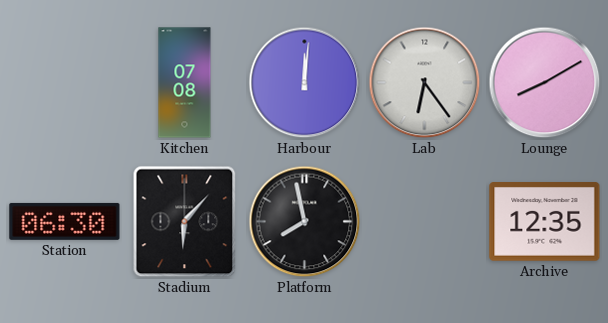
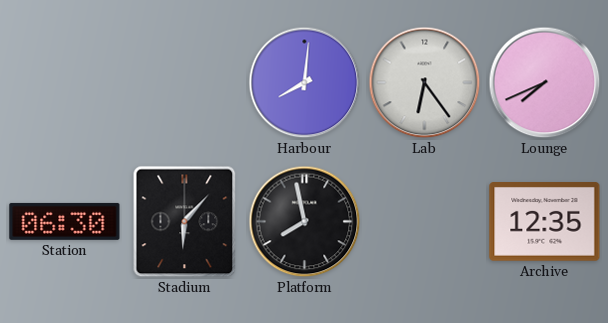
Kitchen: 07:08 -> none
Harbour: 12:01 -> 8:01
Lounge: 8:10 -> 7:41
